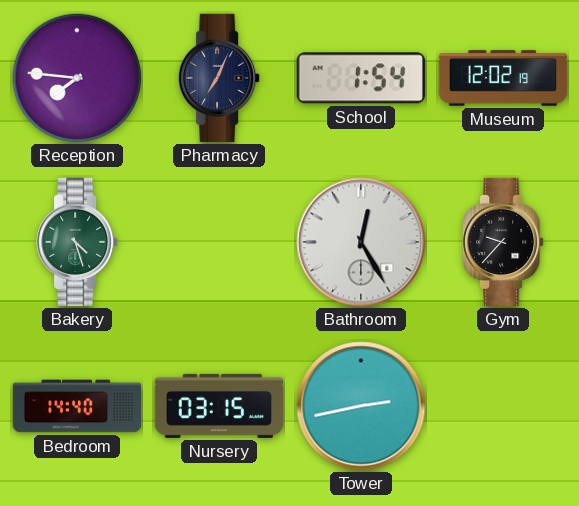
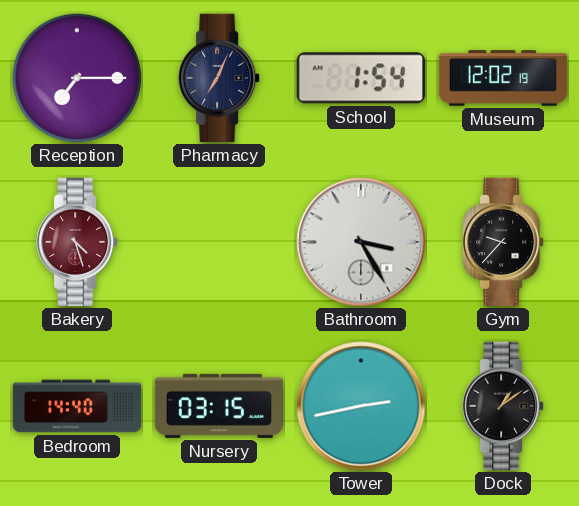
Reception: 7:46 -> 7:15
Bakery dial: green -> burgundy
Bathroom: 12:25 -> 3:25
Dock: none -> 1:09
